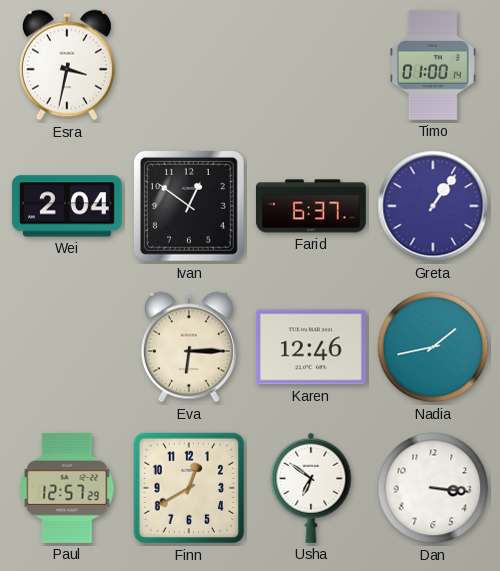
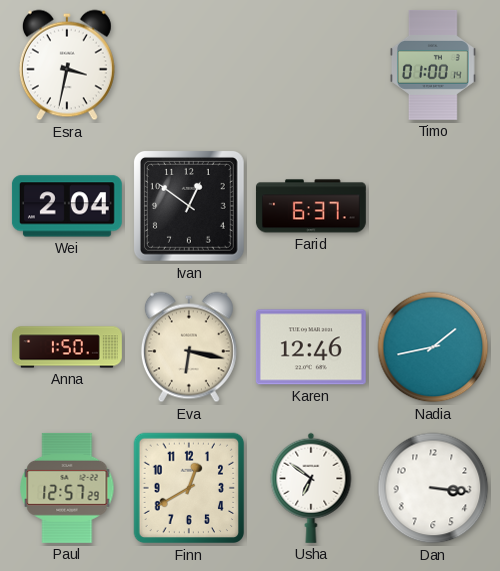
Greta: 1:06 -> none
Anna: none -> 1:50
Eva: 6:15 -> 6:17
